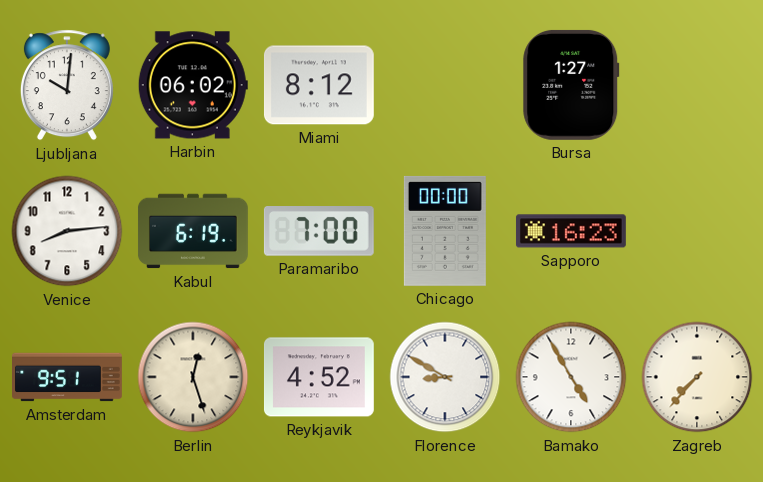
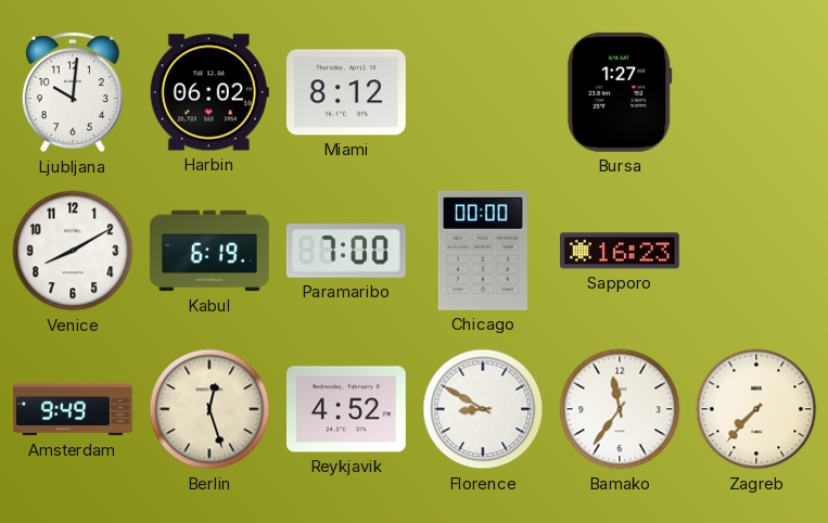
Venice: 8:14 -> 8:10
Amsterdam: 9:51 -> 9:49
Bamako: 4:55 -> 11:36
